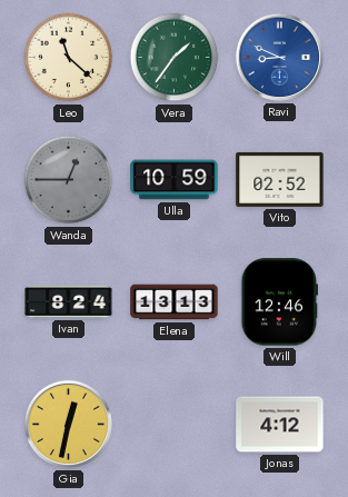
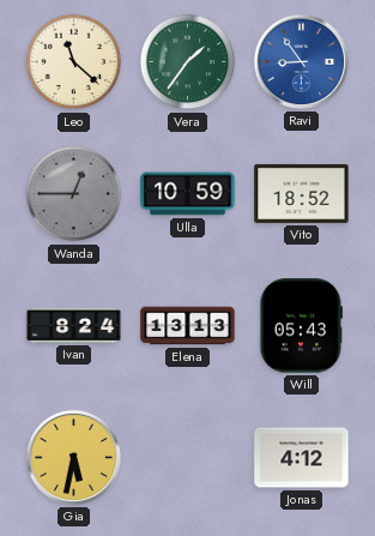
Ravi: 8:49 -> 8:54
Vito: 02:52 -> 18:52
Will: 12:46 -> 05:43
Gia: 12:32 -> 5:32
